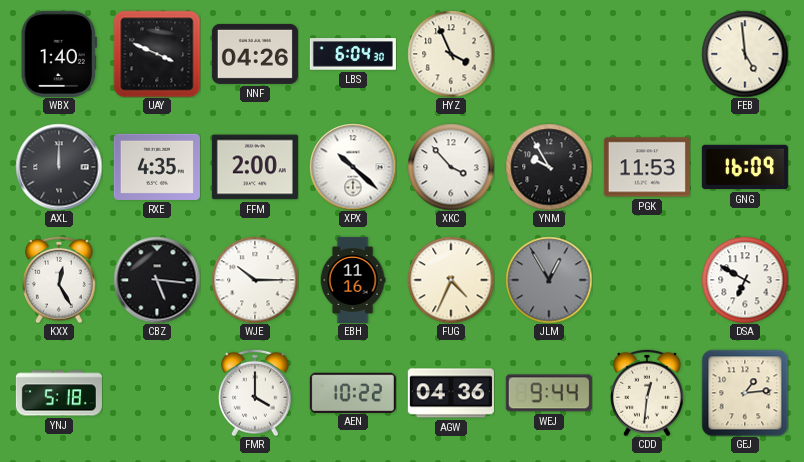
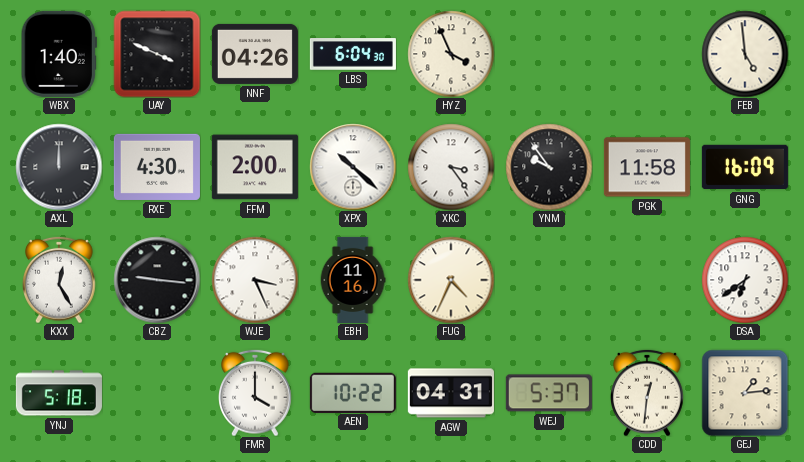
RXE: 4:35 -> 4:30
XKC: 3:53 -> 3:24
YNM: 9:55 -> 9:54
PGK: 11:53 -> 11:58
CBZ: 5:16 -> 9:16
WJE: 10:15 -> 3:26
JLM: 12:55 -> none
DSA: 6:50 -> 6:39
AGW: 04:36 -> 04:31
WEJ: 9:44 -> 5:37
